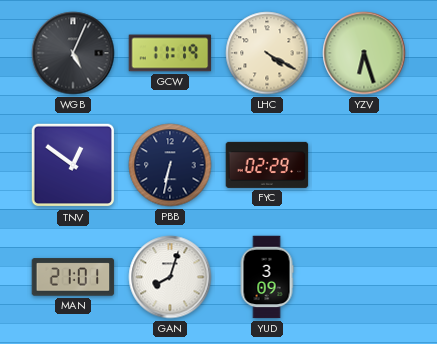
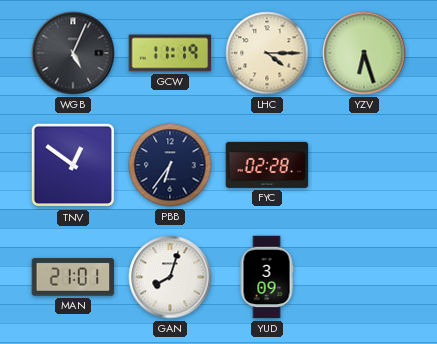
LHC: 4:20 -> 4:15
PBB: 6:32 -> 6:36
FYC: 02:29 -> 02:28
